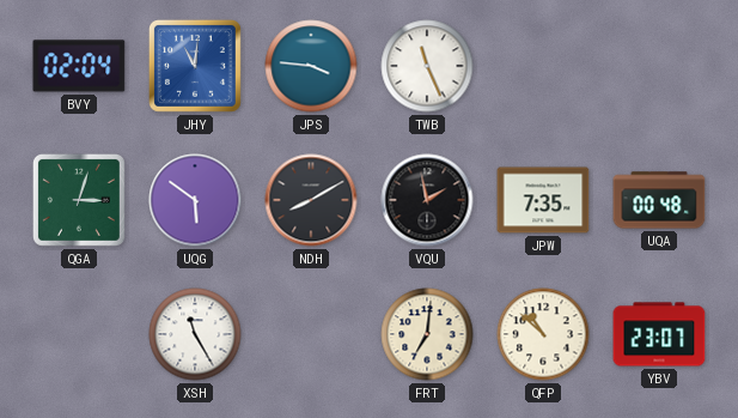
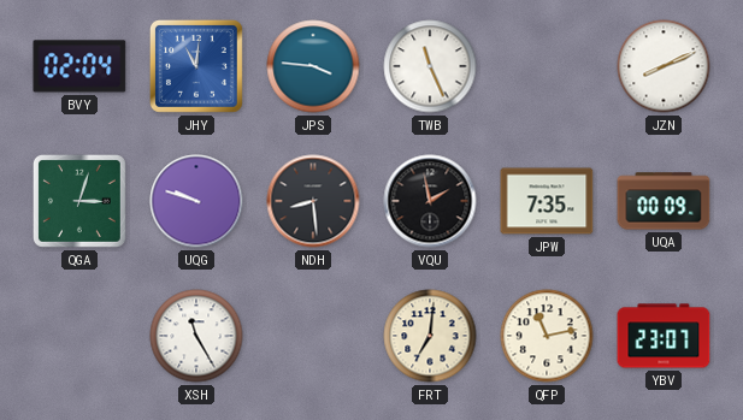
JZN: none -> 8:11
UQG: 5:51 -> 9:48
NDH: 8:10 -> 8:29
UQA: 00:48 -> 00:09
QFP: 10:52 -> 11:13
